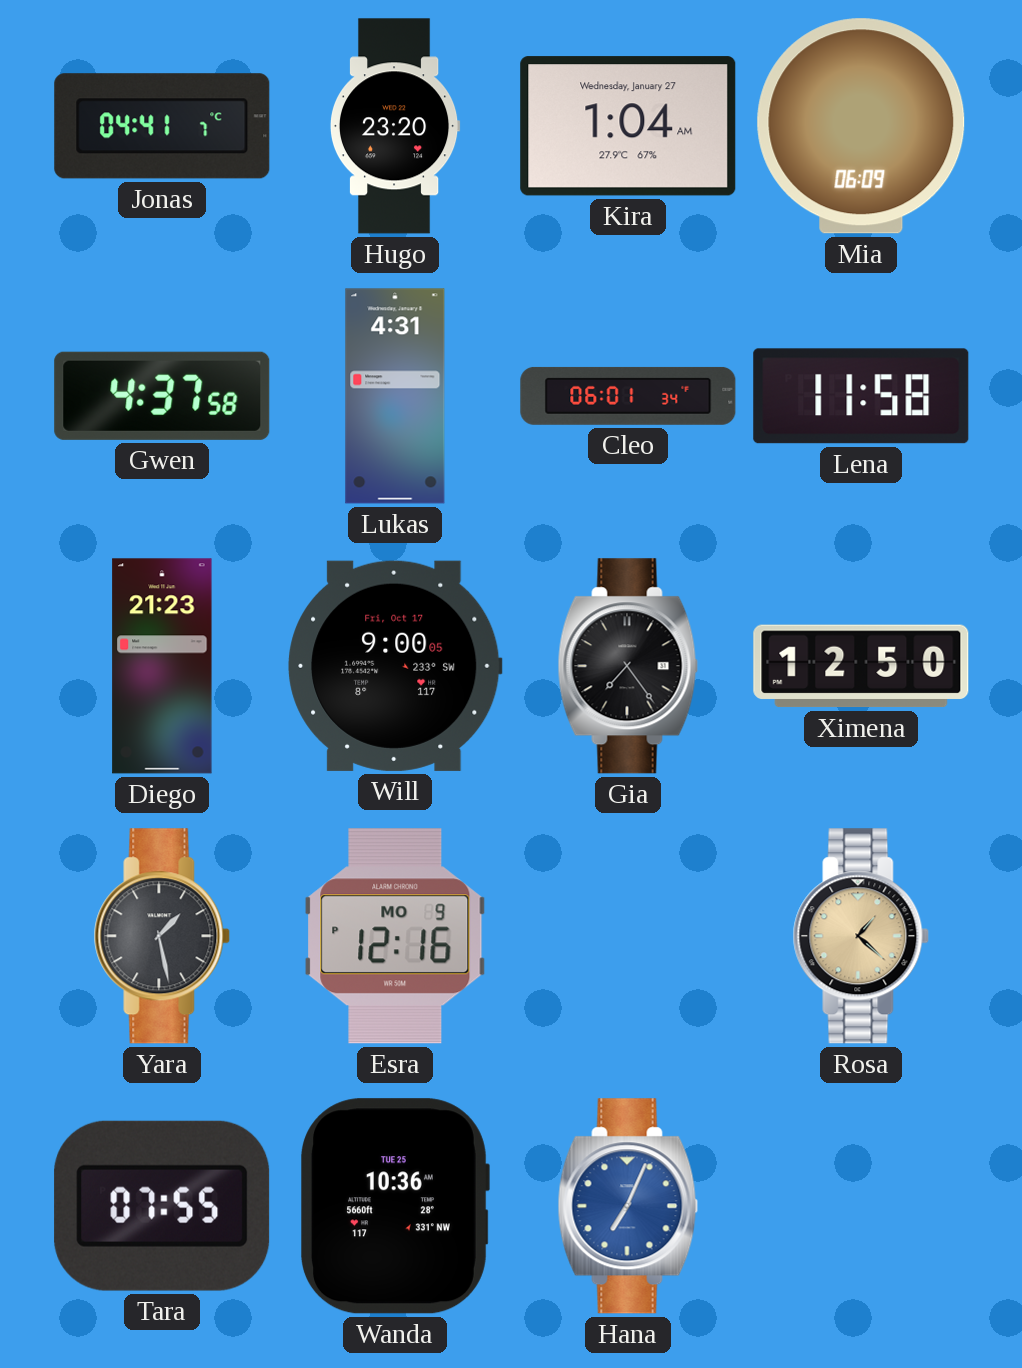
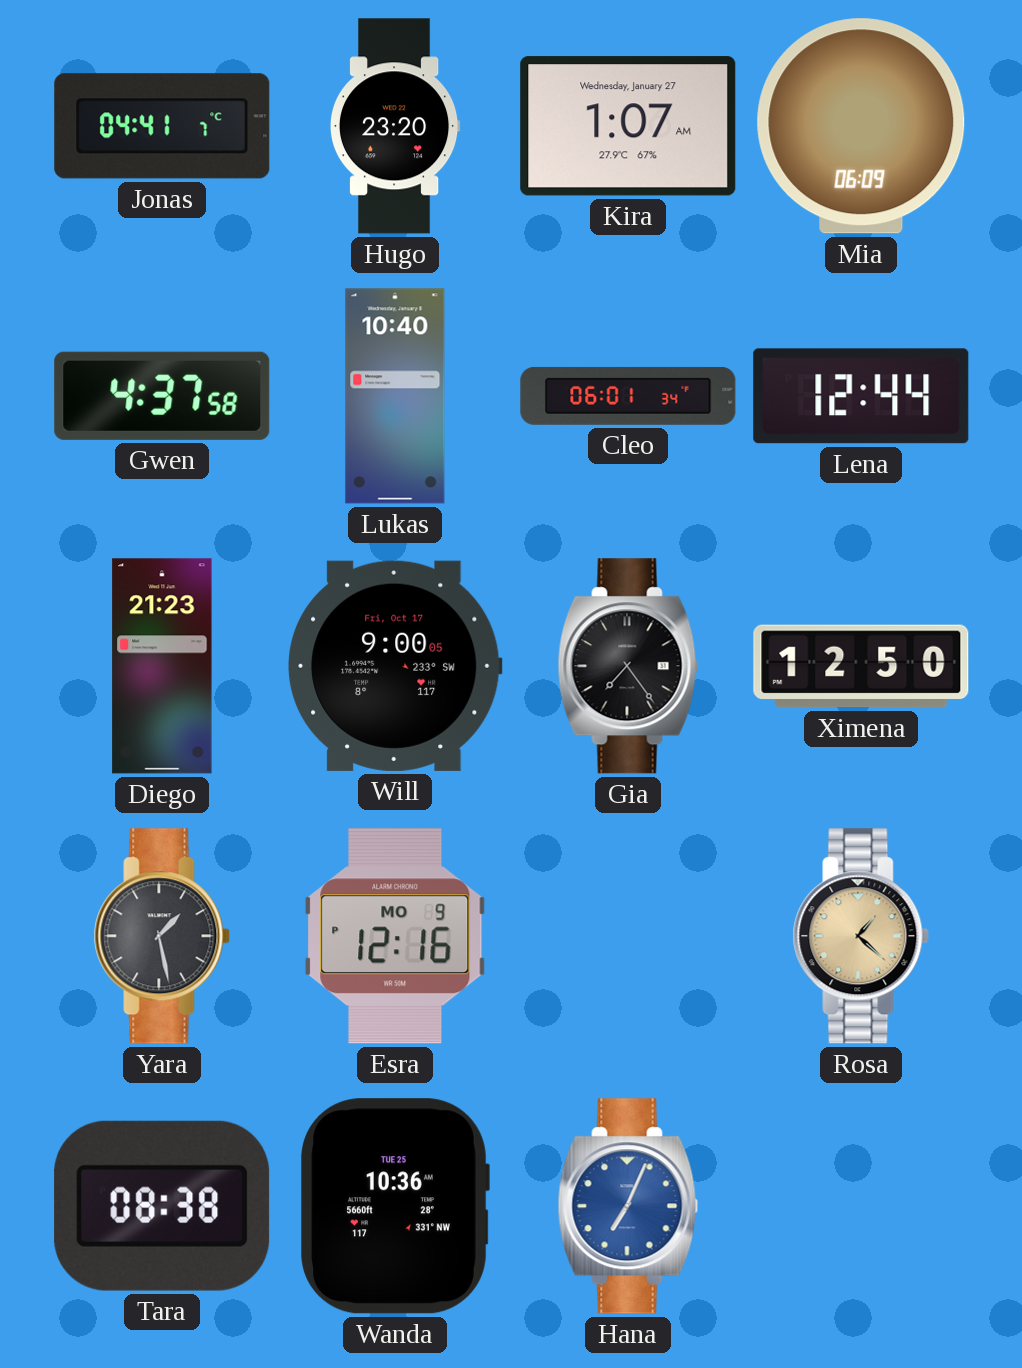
Kira: 1:04 -> 1:07
Lukas: 4:31 -> 10:40
Lena: 11:58 -> 12:44
Tara: 07:55 -> 08:38
